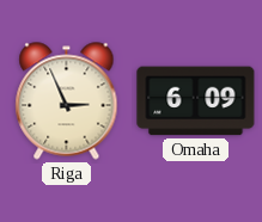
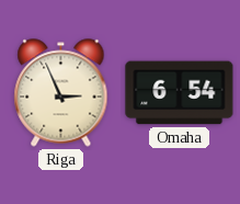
Omaha: 6:09 -> 6:54
